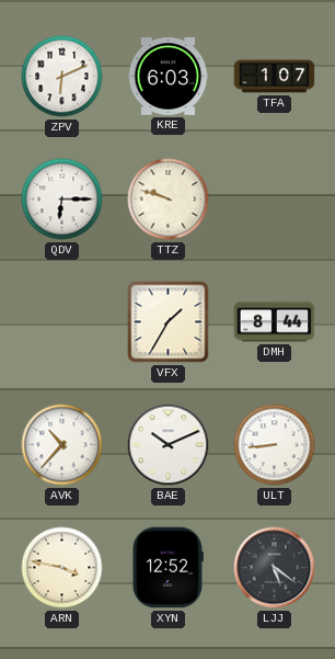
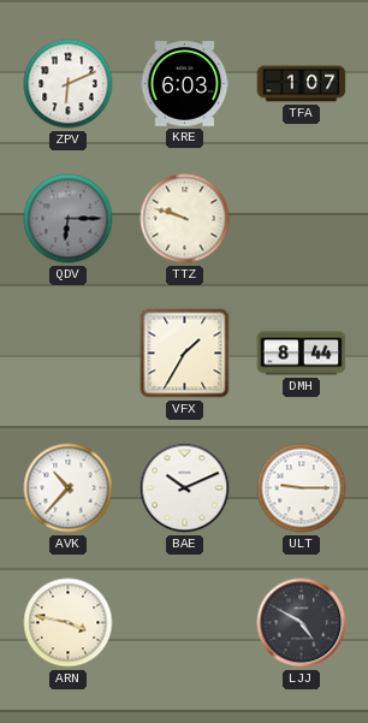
QDV dial: white -> grey
ULT: 8:44 -> 9:15
XYN: 12:52 -> none
LJJ: 5:21 -> 4:50
